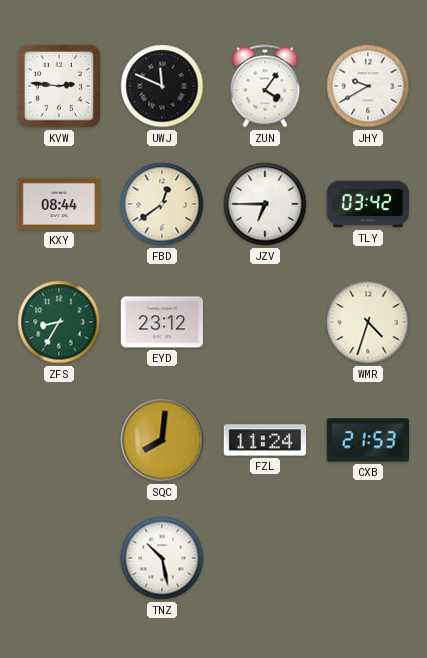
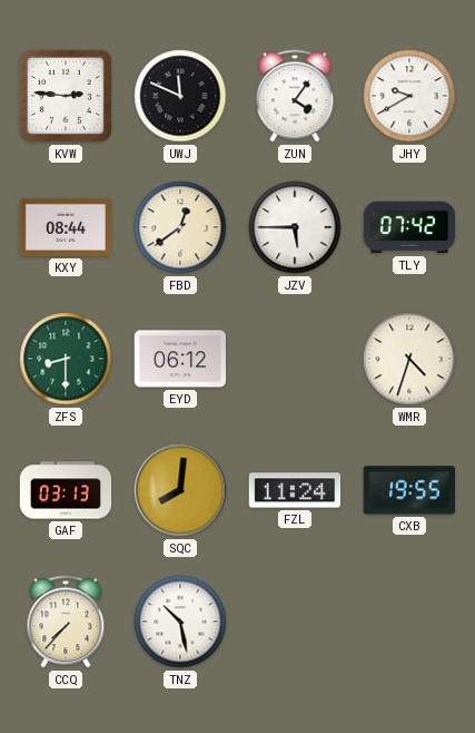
JZV: 6:45 -> 5:45
TLY: 03:42 -> 07:42
ZFS: 8:35 -> 8:30
EYD: 23:12 -> 06:12
GAF: none -> 03:13
CXB: 21:53 -> 19:55
CCQ: none -> 7:37
